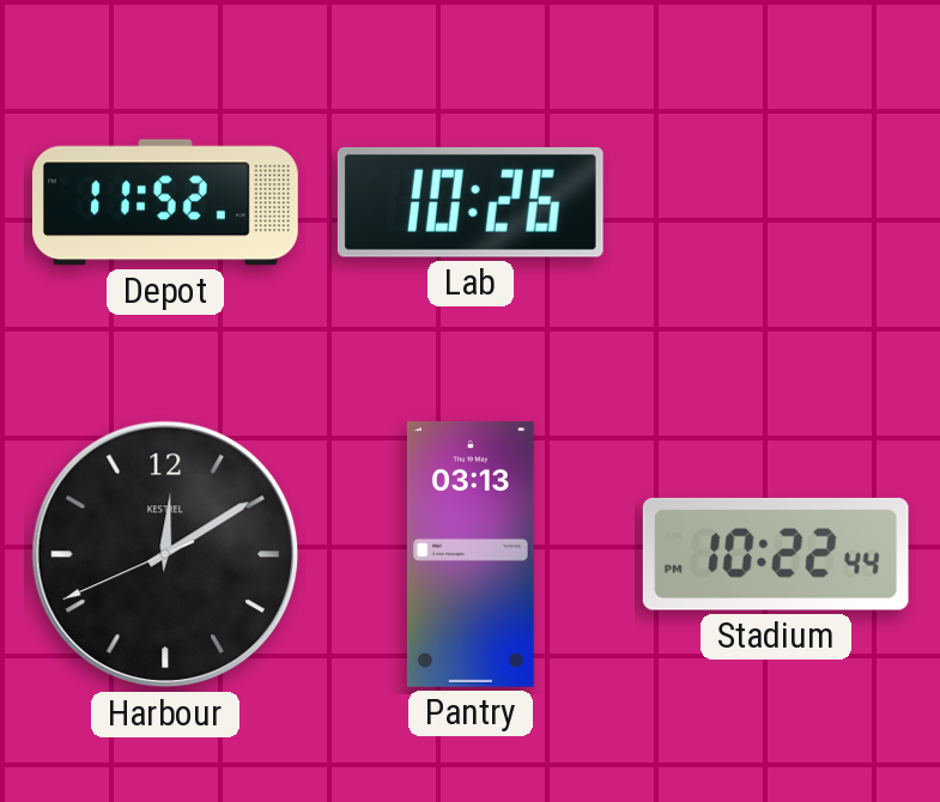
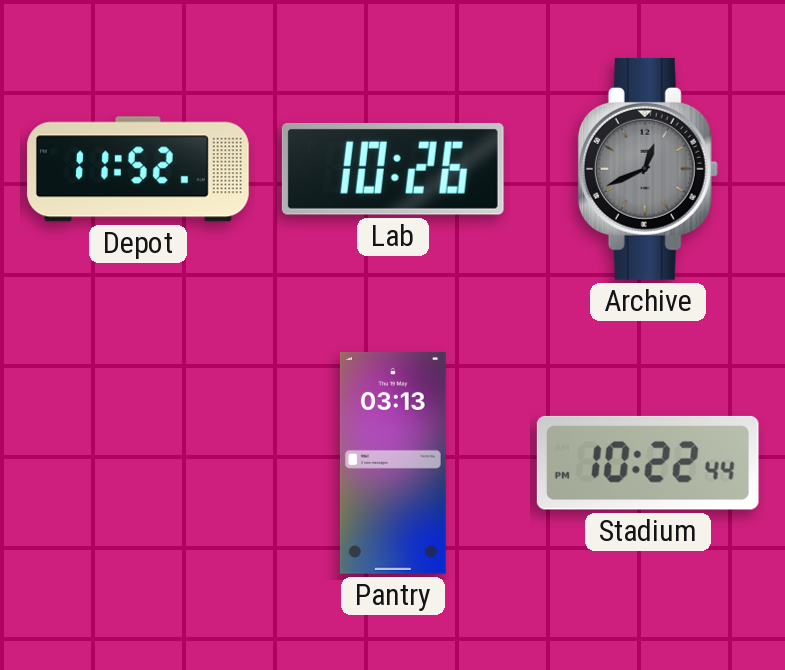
Archive: none -> 12:41
Harbour: 12:09 -> none
